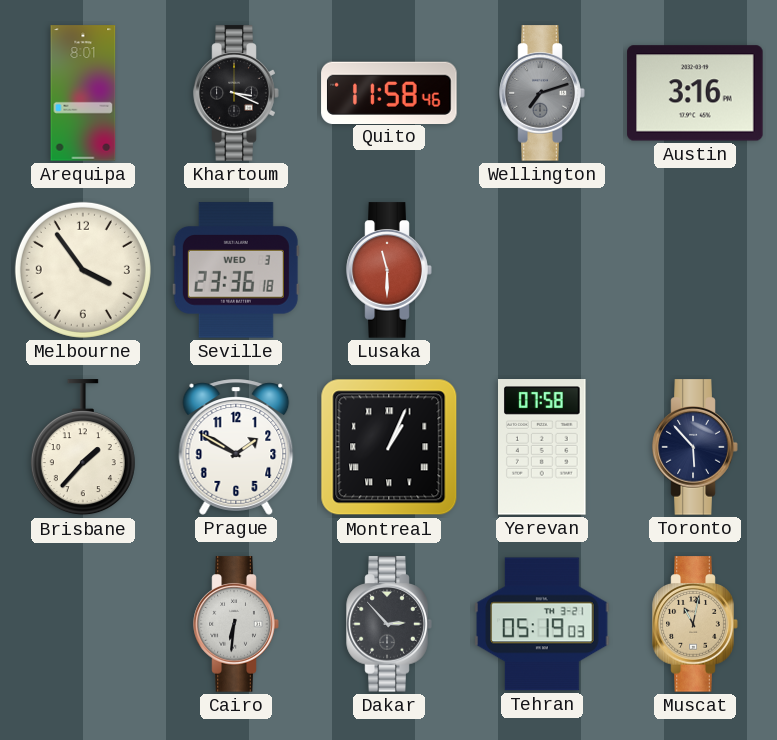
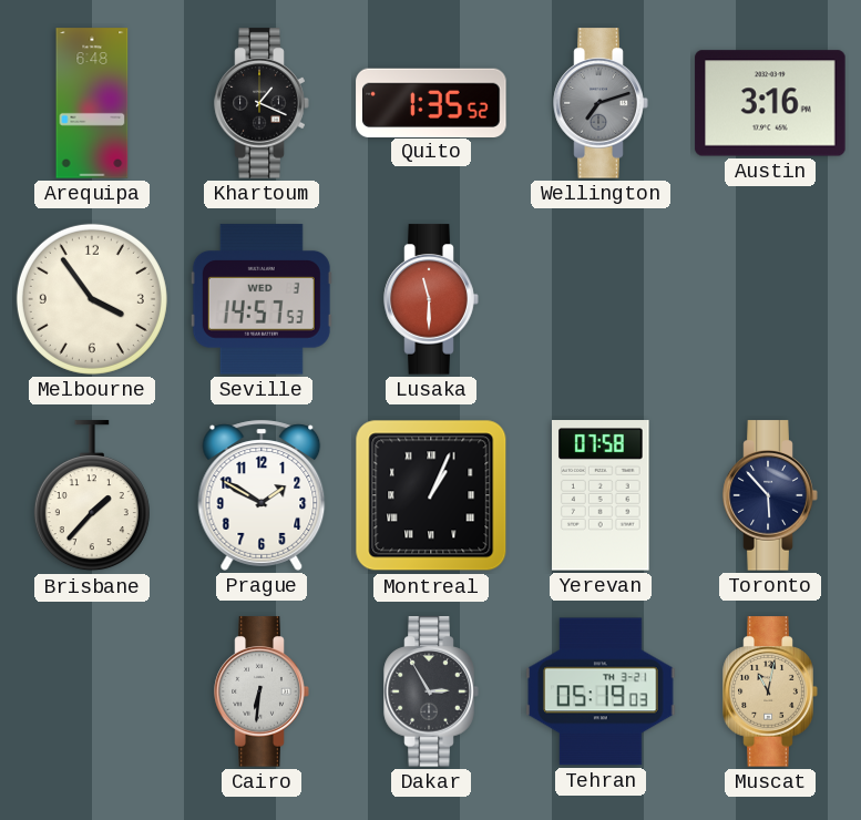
Arequipa: 8:01 -> 6:48
Khartoum: 3:19 -> 1:19
Quito: 11:58 -> 1:35
Seville: 23:36 -> 14:57
Dakar: 2:53 -> 2:55
